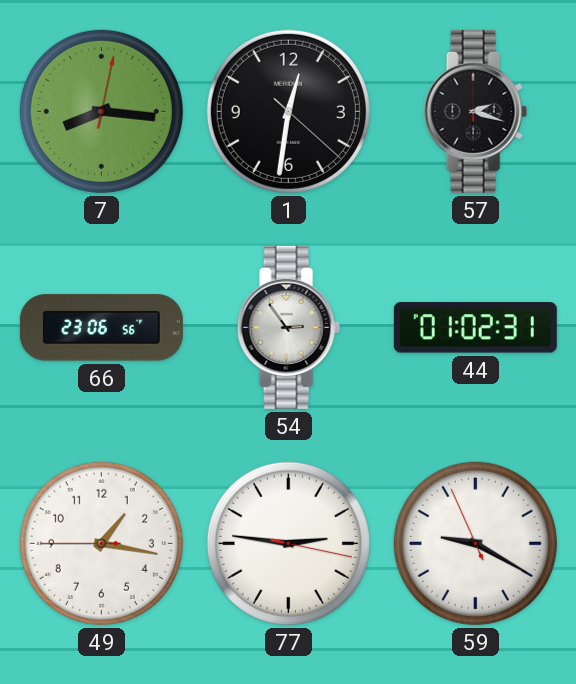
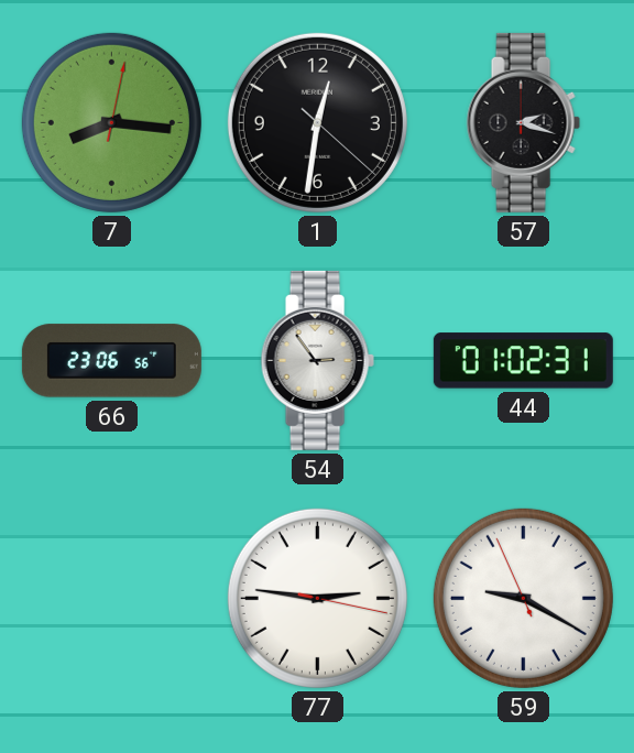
49: 1:16 -> none
